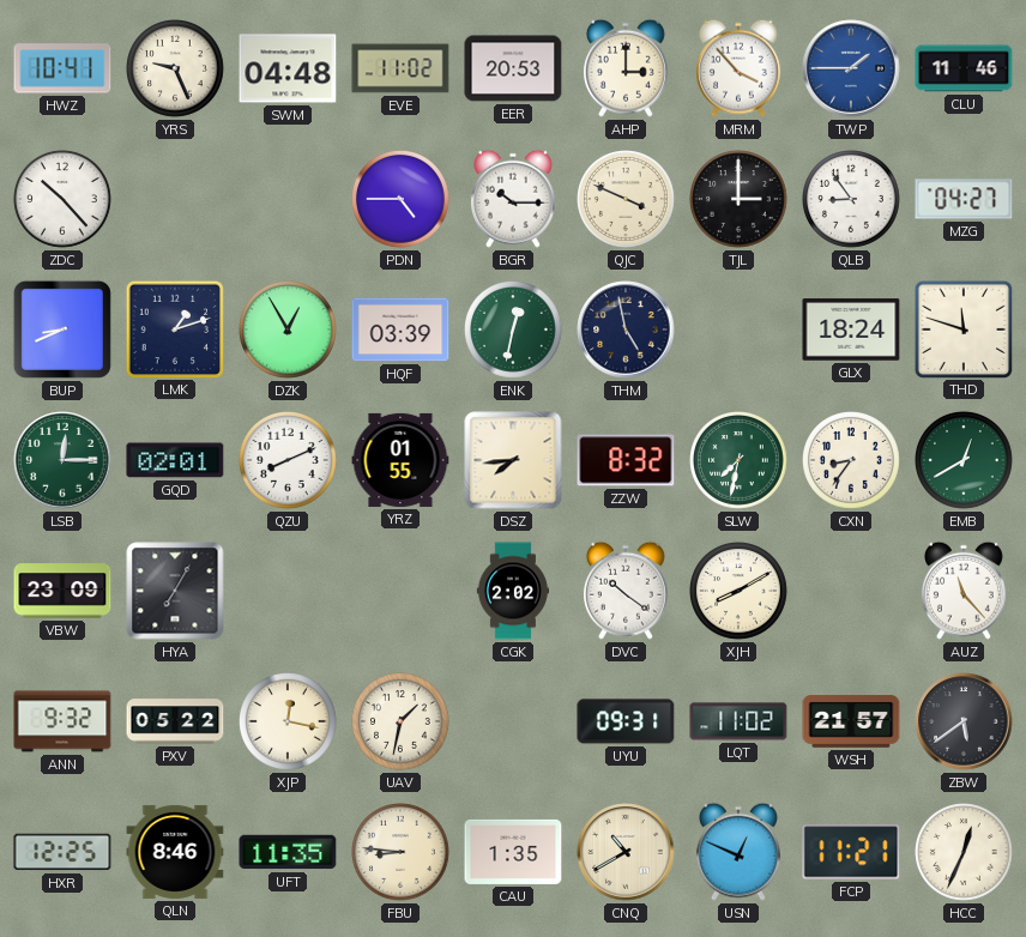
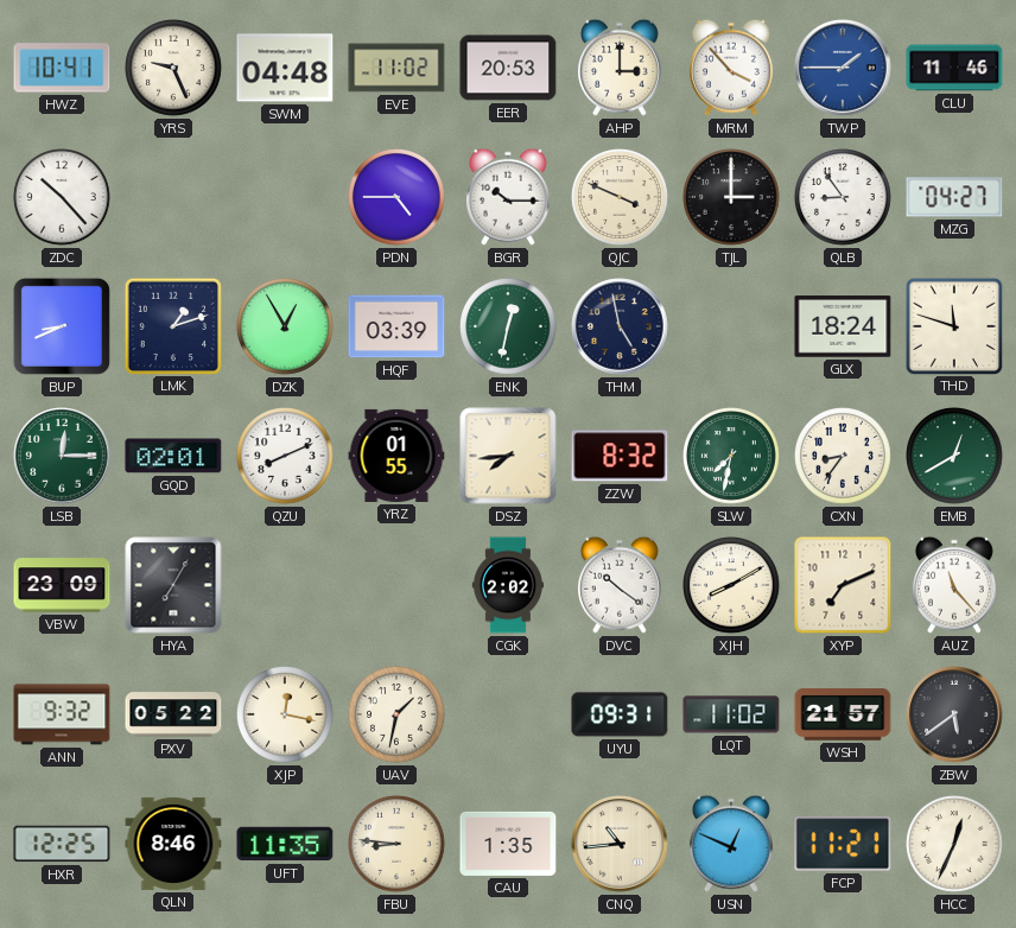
XYP: none -> 7:11
CNQ: 10:40 -> 10:44
